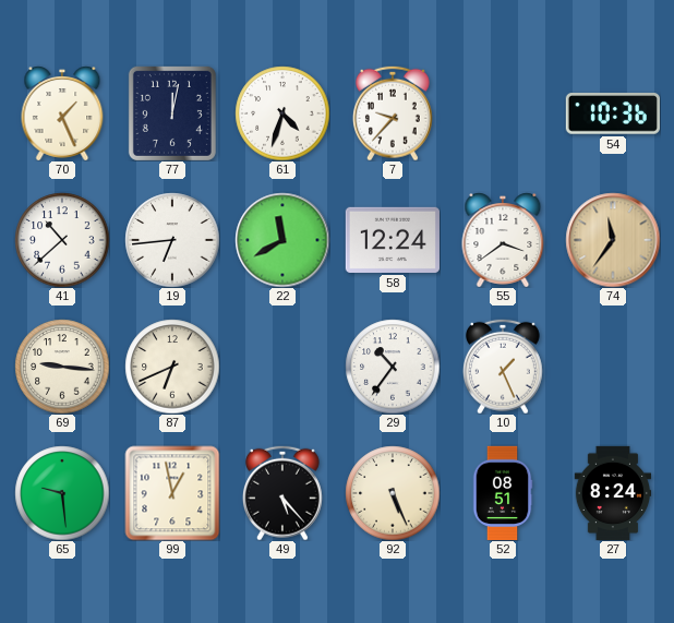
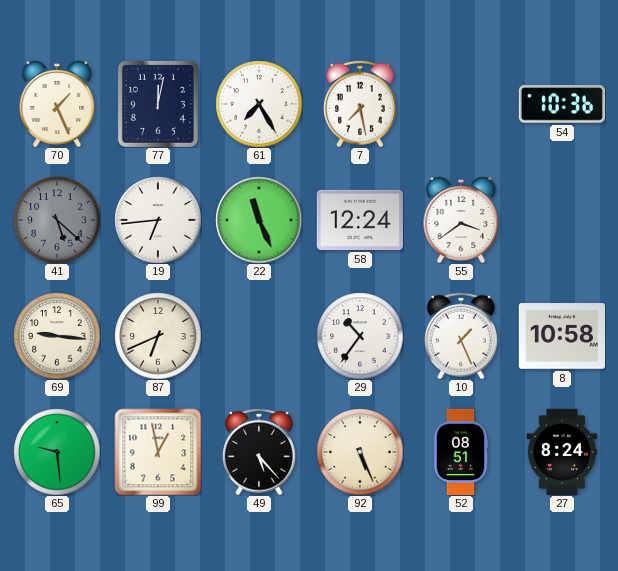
61: 4:33 -> 7:25
7: 9:37 -> 7:28
41: 10:38 -> 5:22
41 dial: white -> grey
22: 11:40 -> 11:26
74: 11:36 -> none
8: none -> 10:58
